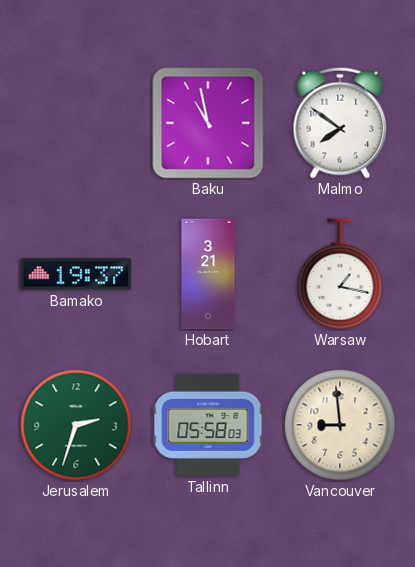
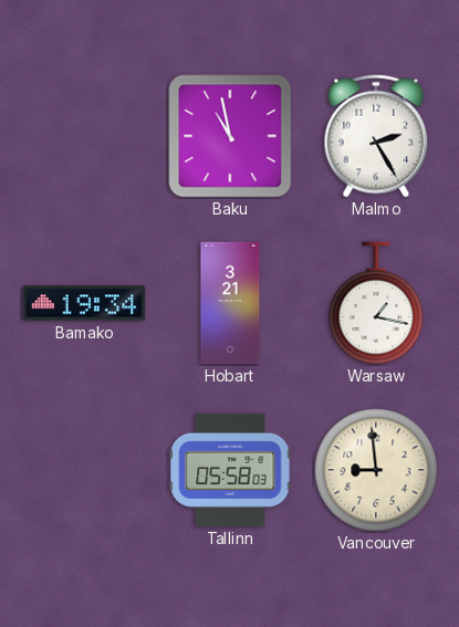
Malmo: 7:51 -> 2:25
Bamako: 19:37 -> 19:34
Jerusalem: 2:33 -> none
